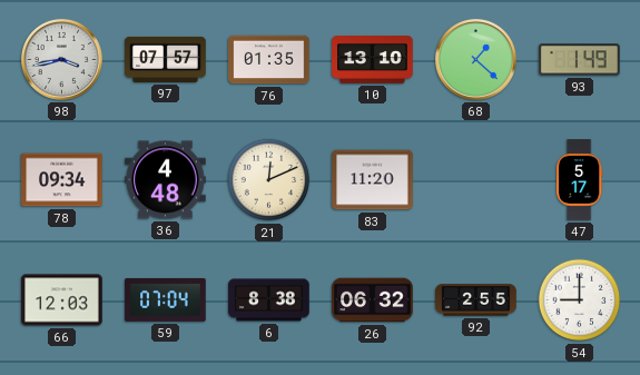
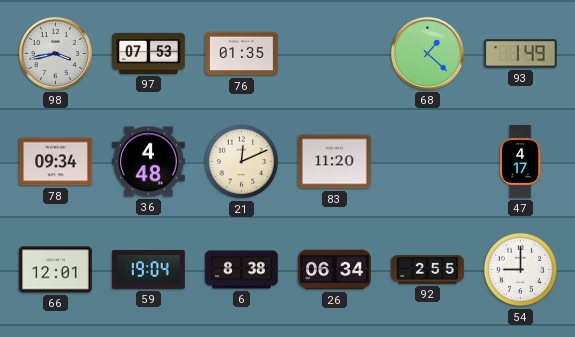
97: 07:57 -> 07:53
10: 13:10 -> none
47: 5:17 -> 4:17
66: 12:03 -> 12:01
59: 07:04 -> 19:04
26: 06:32 -> 06:34
